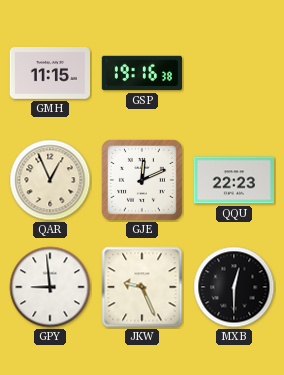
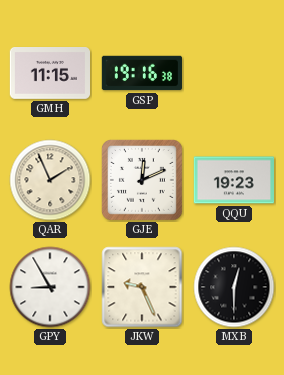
QAR: 12:56 -> 1:56
QQU: 22:23 -> 19:23
GPY: 8:59 -> 8:55
